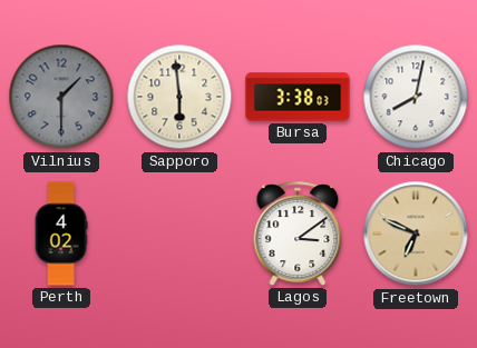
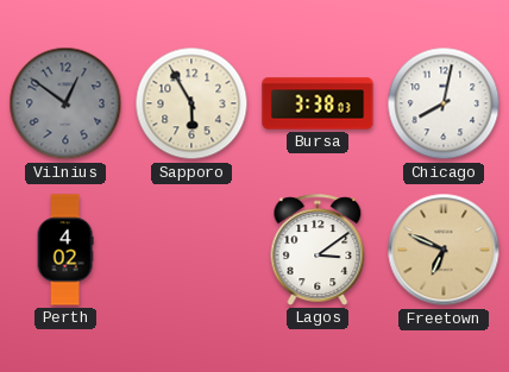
Vilnius: 1:30 -> 12:51
Sapporo: 5:59 -> 5:55
